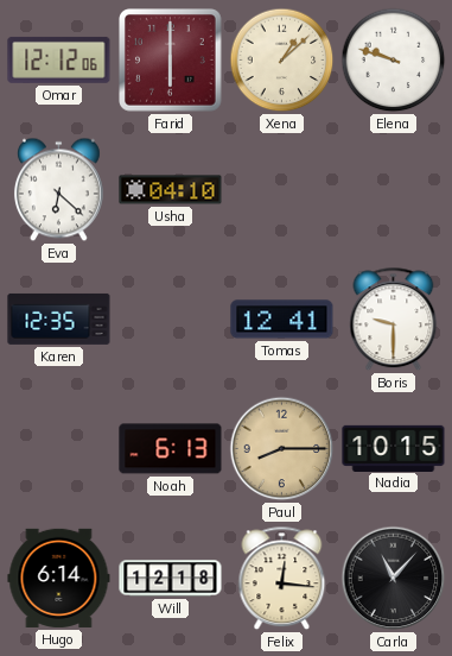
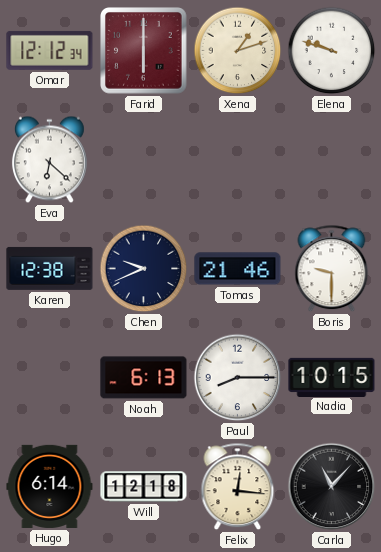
Omar: 12:12:06 -> 12:12:34
Xena: 1:08 -> 1:12
Usha: 04:10 -> none
Karen: 12:35 -> 12:38
Chen: none -> 9:41
Tomas: 12:41 -> 21:46
Paul dial: champagne -> white
